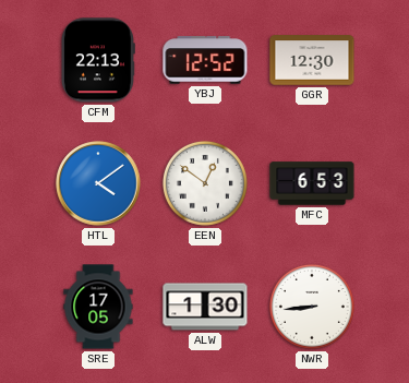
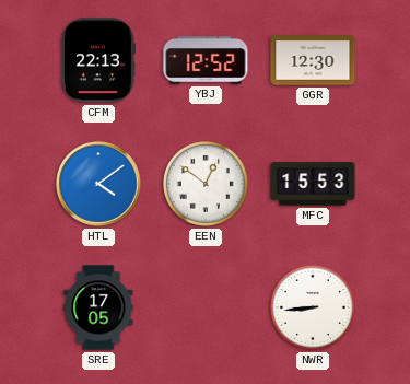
MFC: 6:53 -> 15:53
ALW: 1:30 -> none
